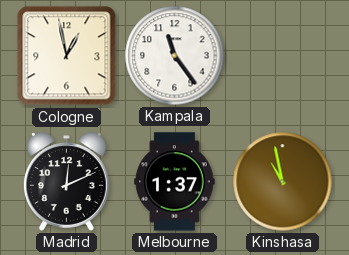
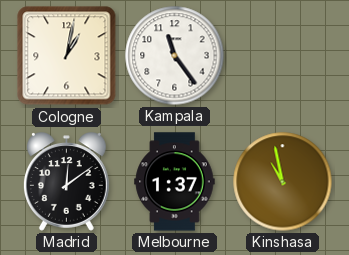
Cologne: 12:58 -> 1:02
Madrid: 12:11 -> 12:09
